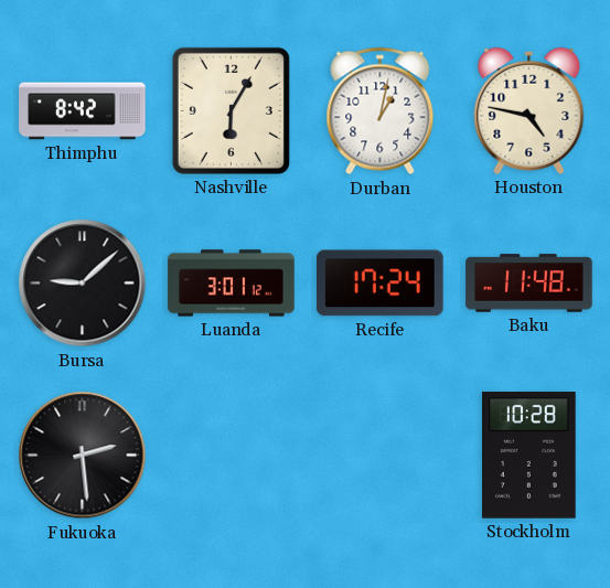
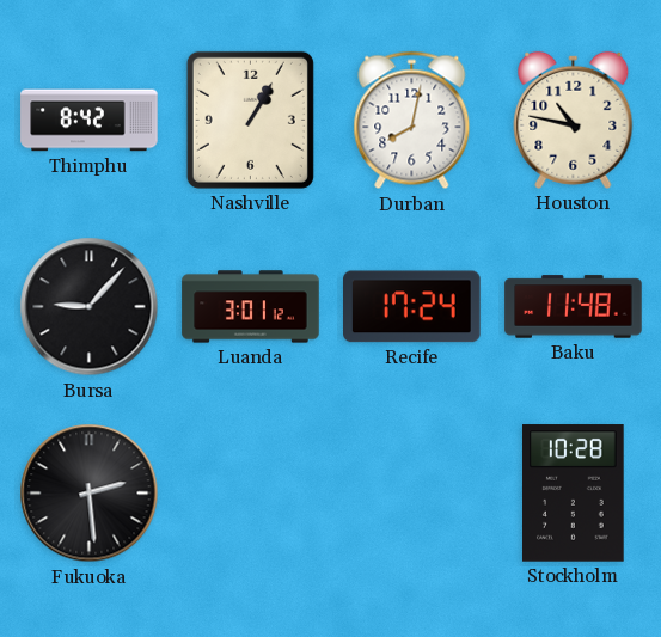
Nashville: 6:05 -> 1:05
Durban: 1:02 -> 8:02
Houston: 4:47 -> 10:47
Bursa: 9:08 -> 9:07
